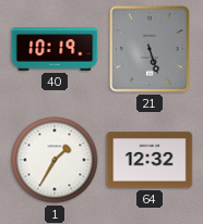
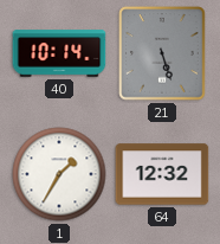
40: 10:19 -> 10:14
